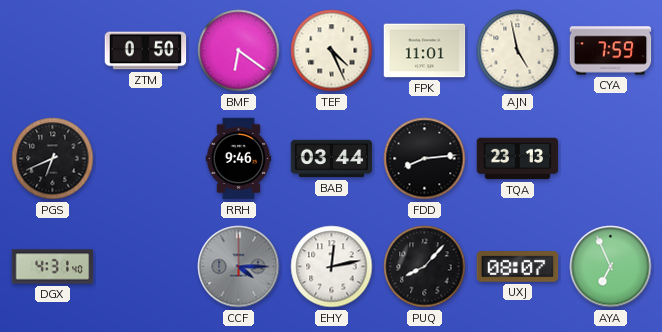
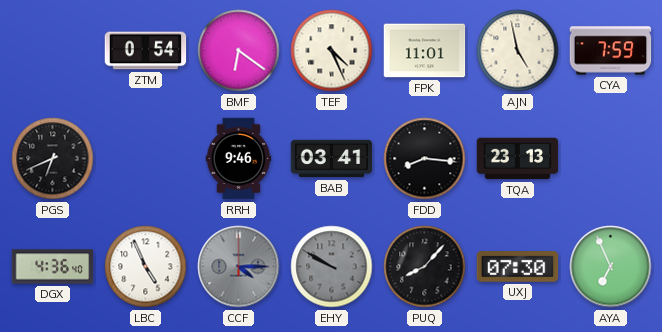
ZTM: 0:50 -> 0:54
BAB: 03:44 -> 03:41
FDD: 8:14 -> 8:16
DGX: 4:31 -> 4:36
LBC: none -> 4:56
EHY: 12:13 -> 9:50
EHY dial: white -> grey
UXJ: 08:07 -> 07:30
